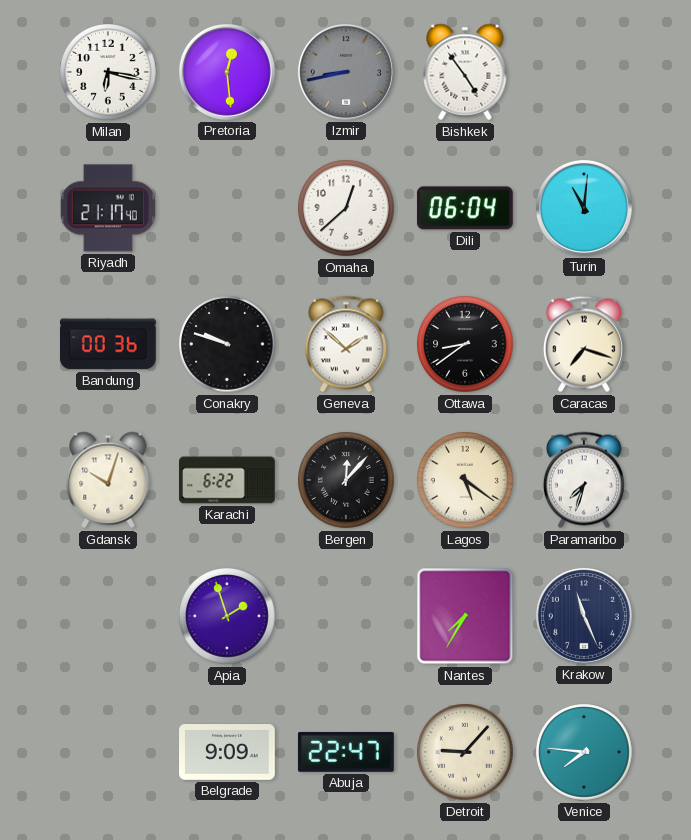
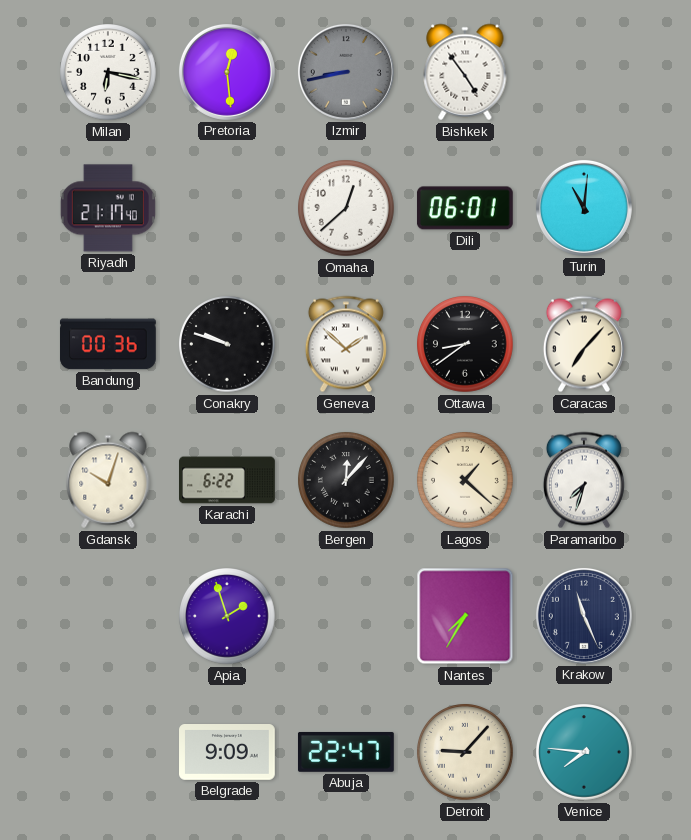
Dili: 06:04 -> 06:01
Caracas: 7:18 -> 7:07
Lagos: 5:21 -> 1:22
